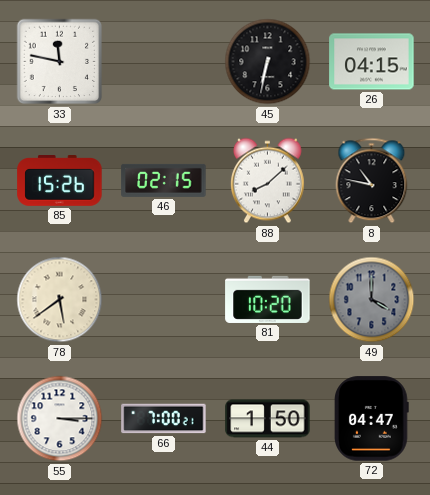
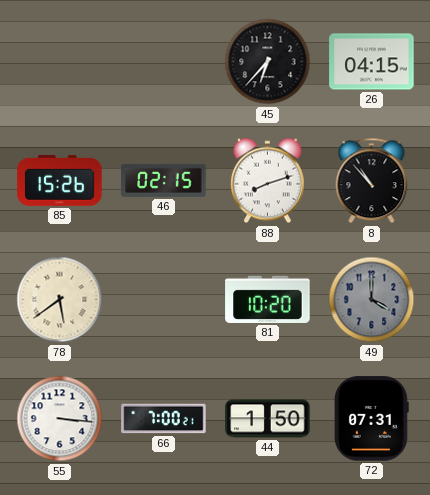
33: 11:47 -> none
45: 6:32 -> 6:37
88: 8:08 -> 8:12
8: 10:47 -> 10:53
55: 3:15 -> 3:16
72: 04:47 -> 07:31
